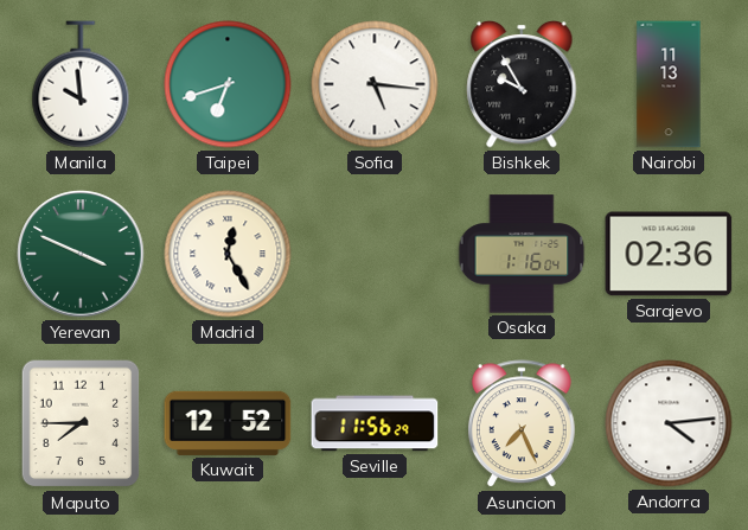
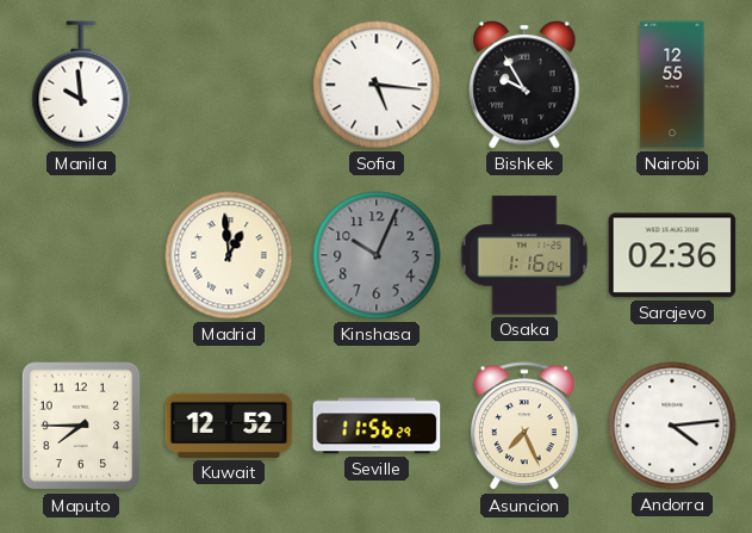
Taipei: 6:42 -> none
Nairobi: 11:13 -> 12:55
Yerevan: 3:49 -> none
Madrid: 12:25 -> 12:59
Kinshasa: none -> 10:04
